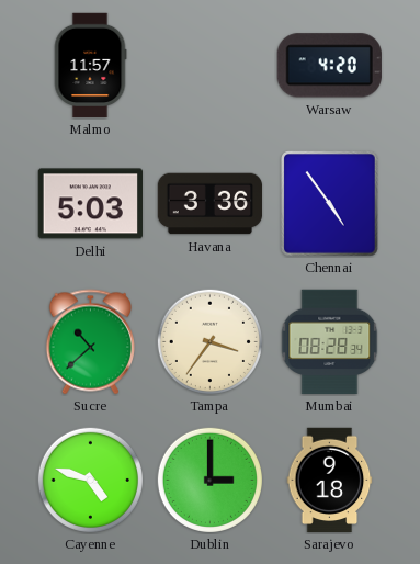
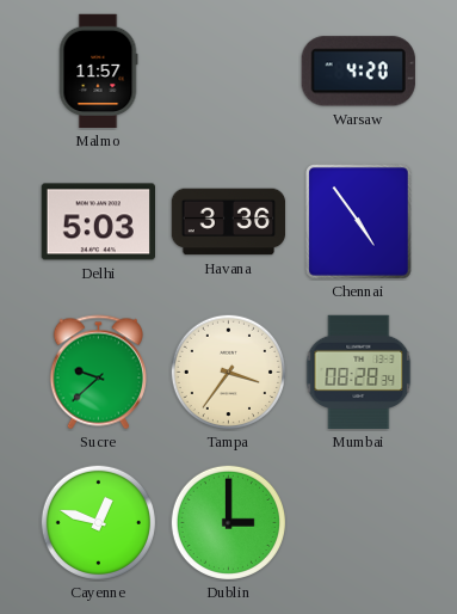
Sucre: 10:38 -> 9:38
Cayenne: 4:48 -> 12:48
Sarajevo: 9:18 -> none
